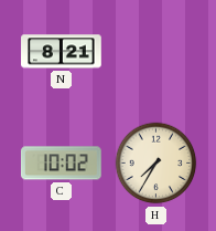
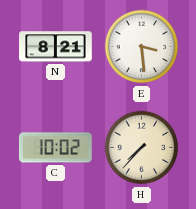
E: none -> 3:29
H: 7:35 -> 7:37
